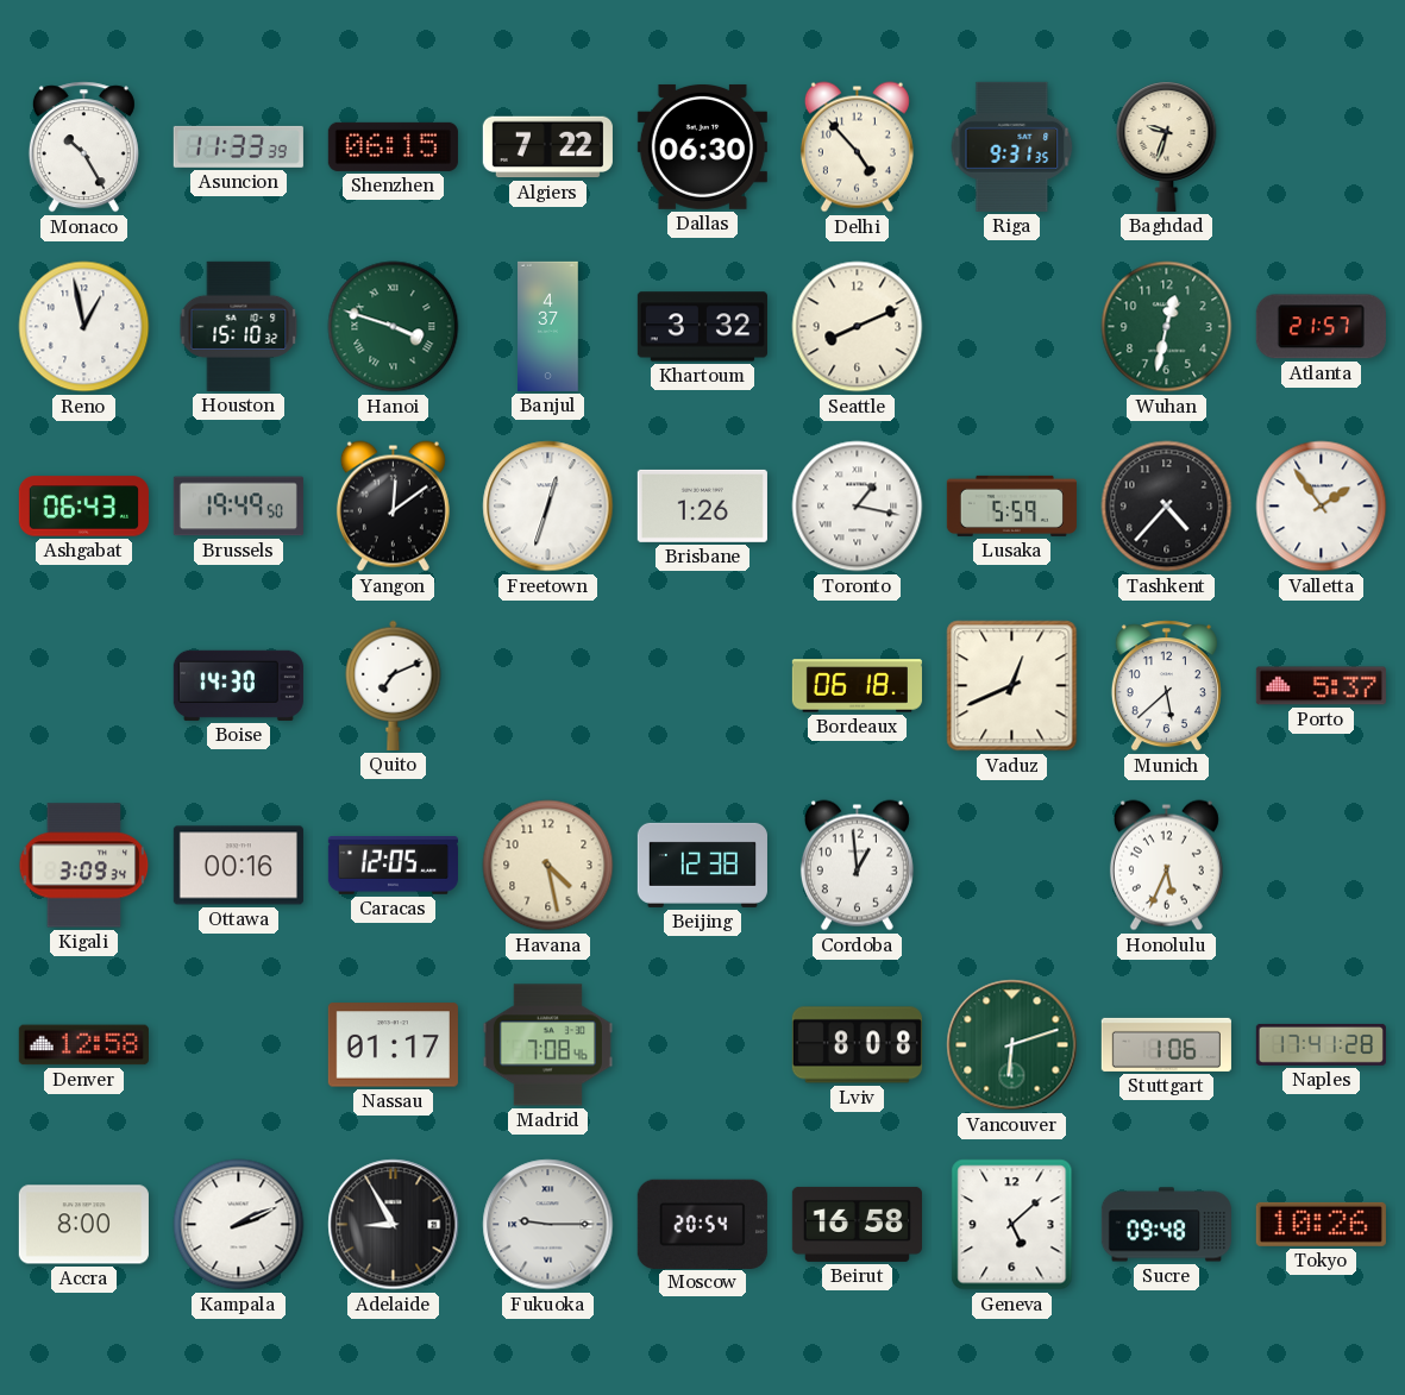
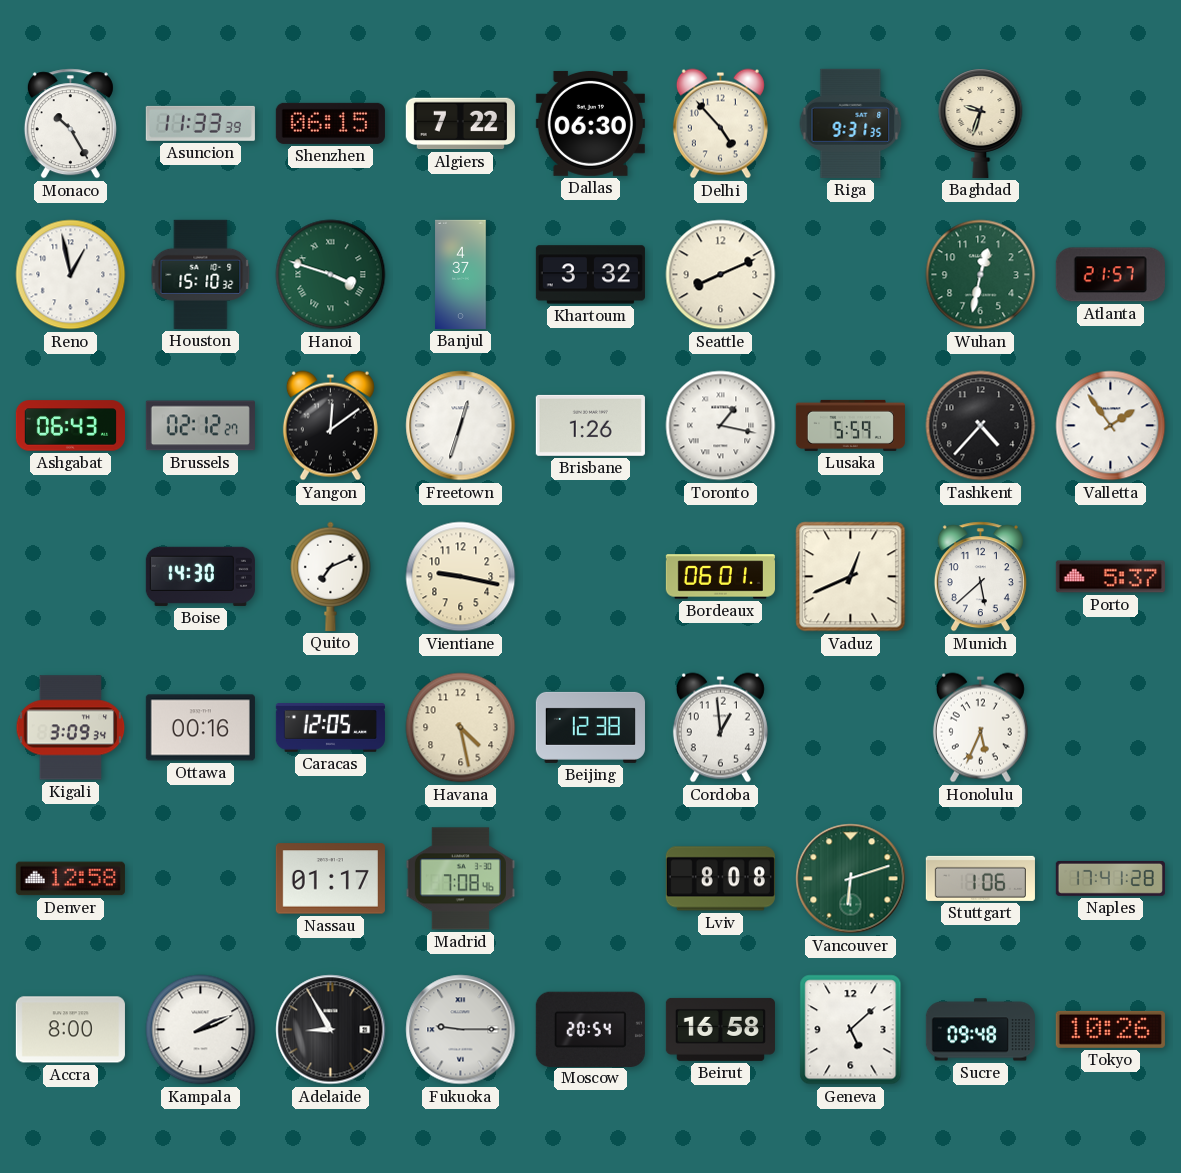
Brussels: 19:49 -> 02:12
Vientiane: none -> 9:17
Bordeaux: 06:18 -> 06:01
